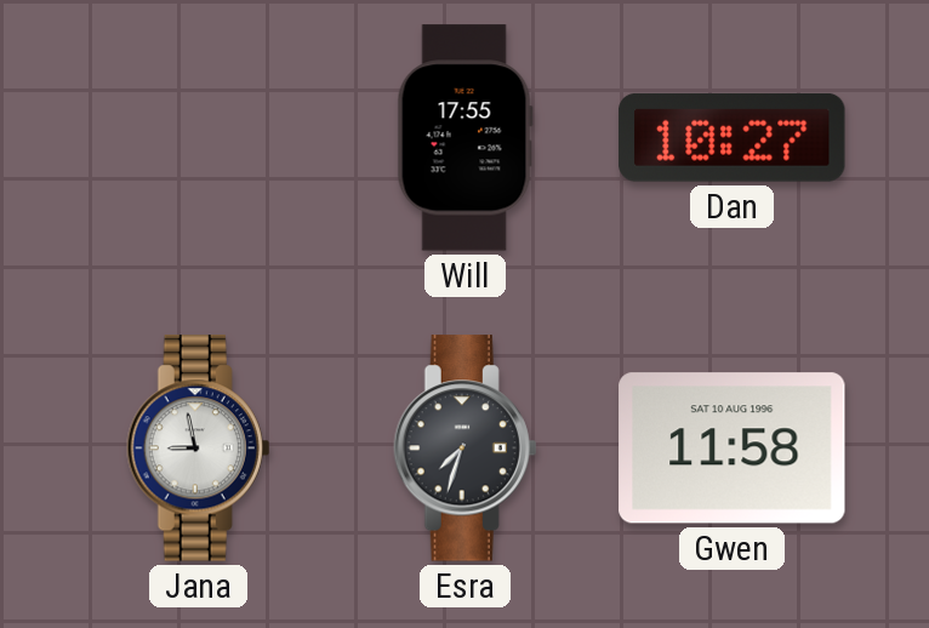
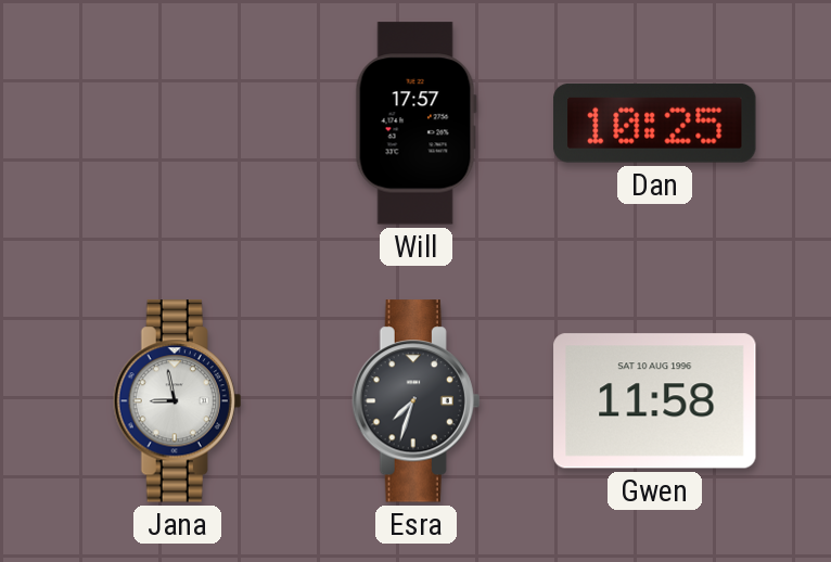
Will: 17:55 -> 17:57
Dan: 10:27 -> 10:25
